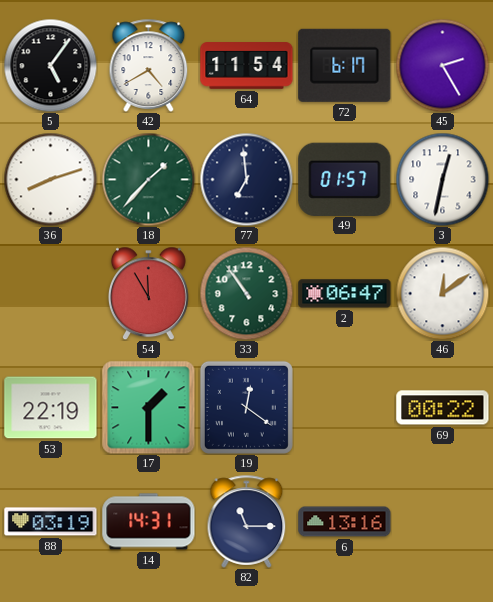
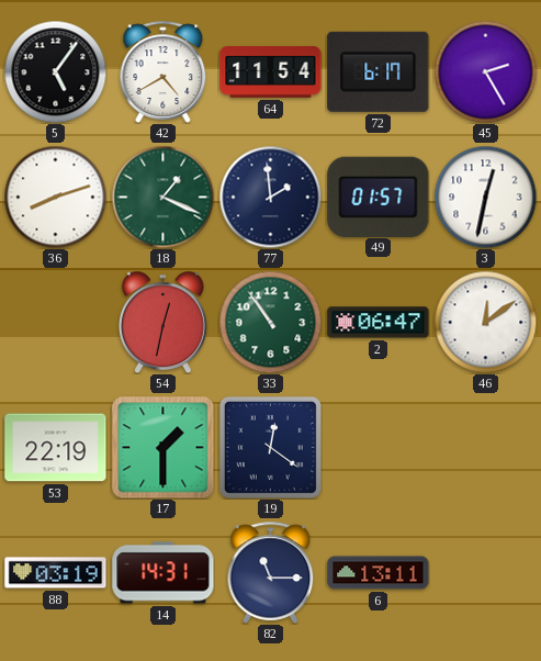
18: 1:37 -> 1:19
77: 6:59 -> 1:59
54: 11:55 -> 12:32
69: 00:22 -> none
6: 13:16 -> 13:11
